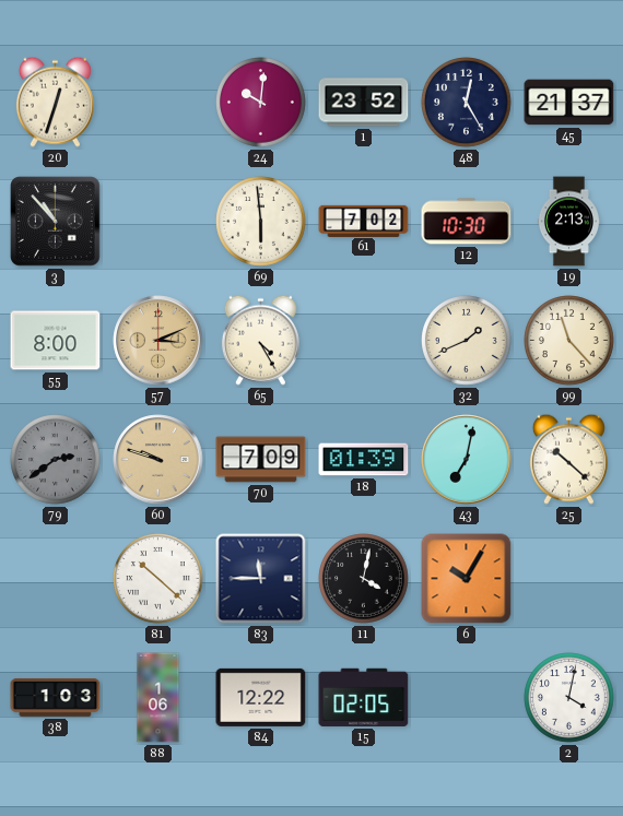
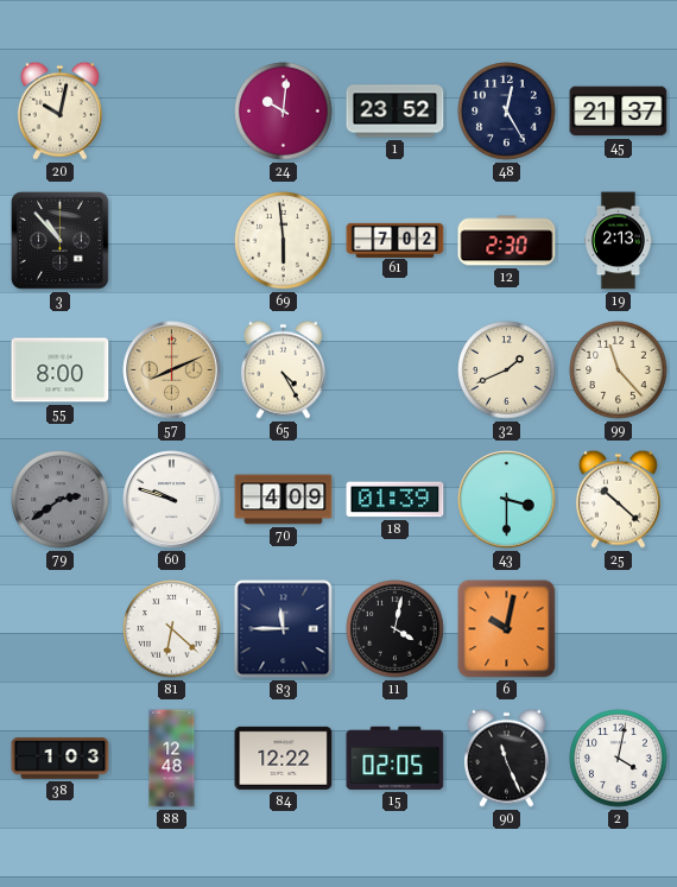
20: 12:33 -> 10:02
12: 10:30 -> 2:30
57: 3:11 -> 8:11
60 dial: champagne -> white
70: 7:09 -> 4:09
43: 7:02 -> 3:30
81: 10:22 -> 6:22
6: 10:05 -> 10:02
88: 1:06 -> 12:48
90: none -> 11:26
